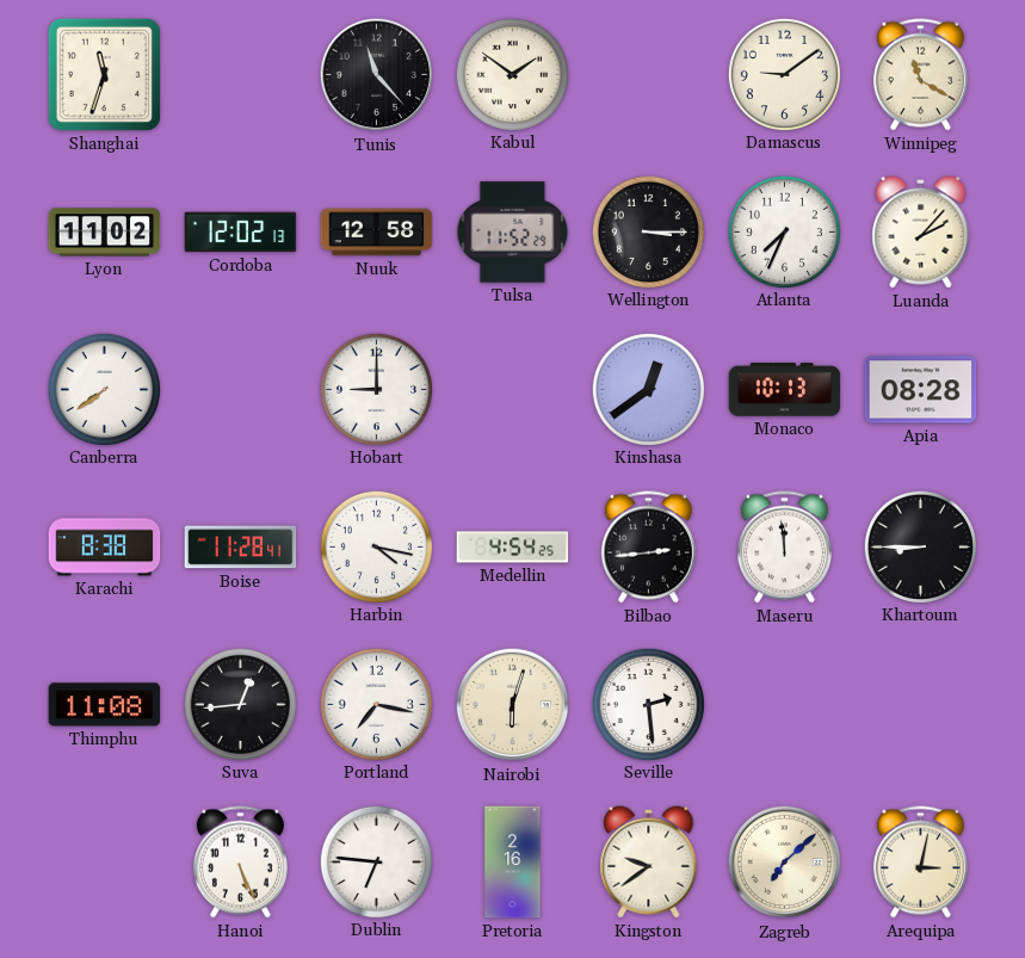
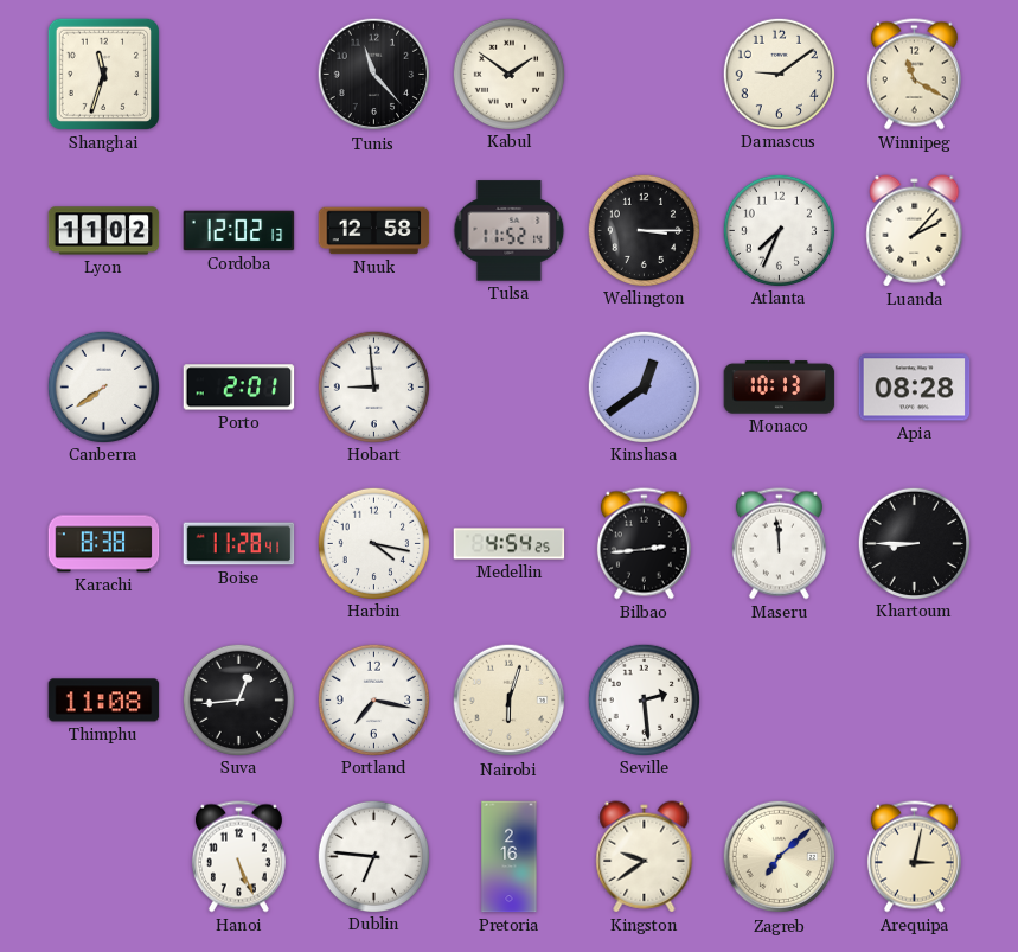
Tulsa: 11:52:29 -> 11:52:14
Porto: none -> 2:01
Hobart: 9:00 -> 8:59
